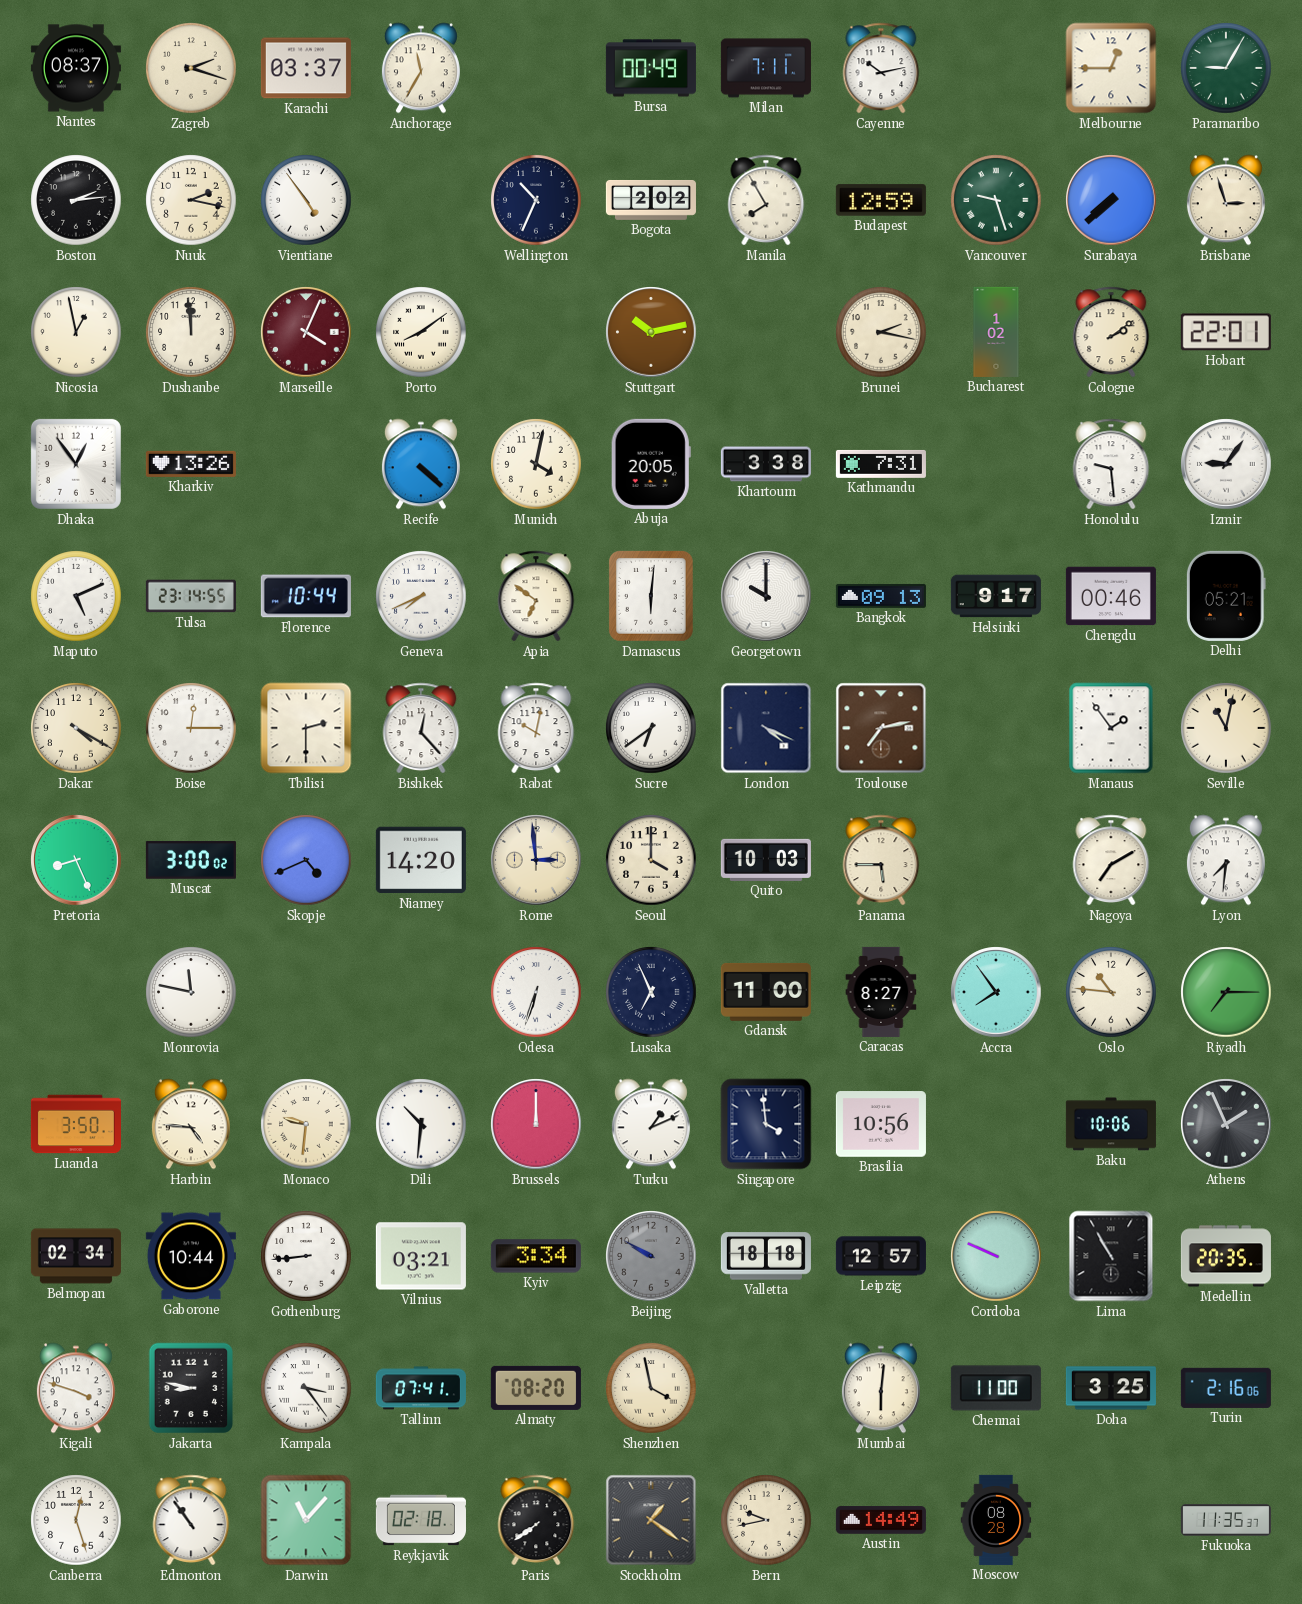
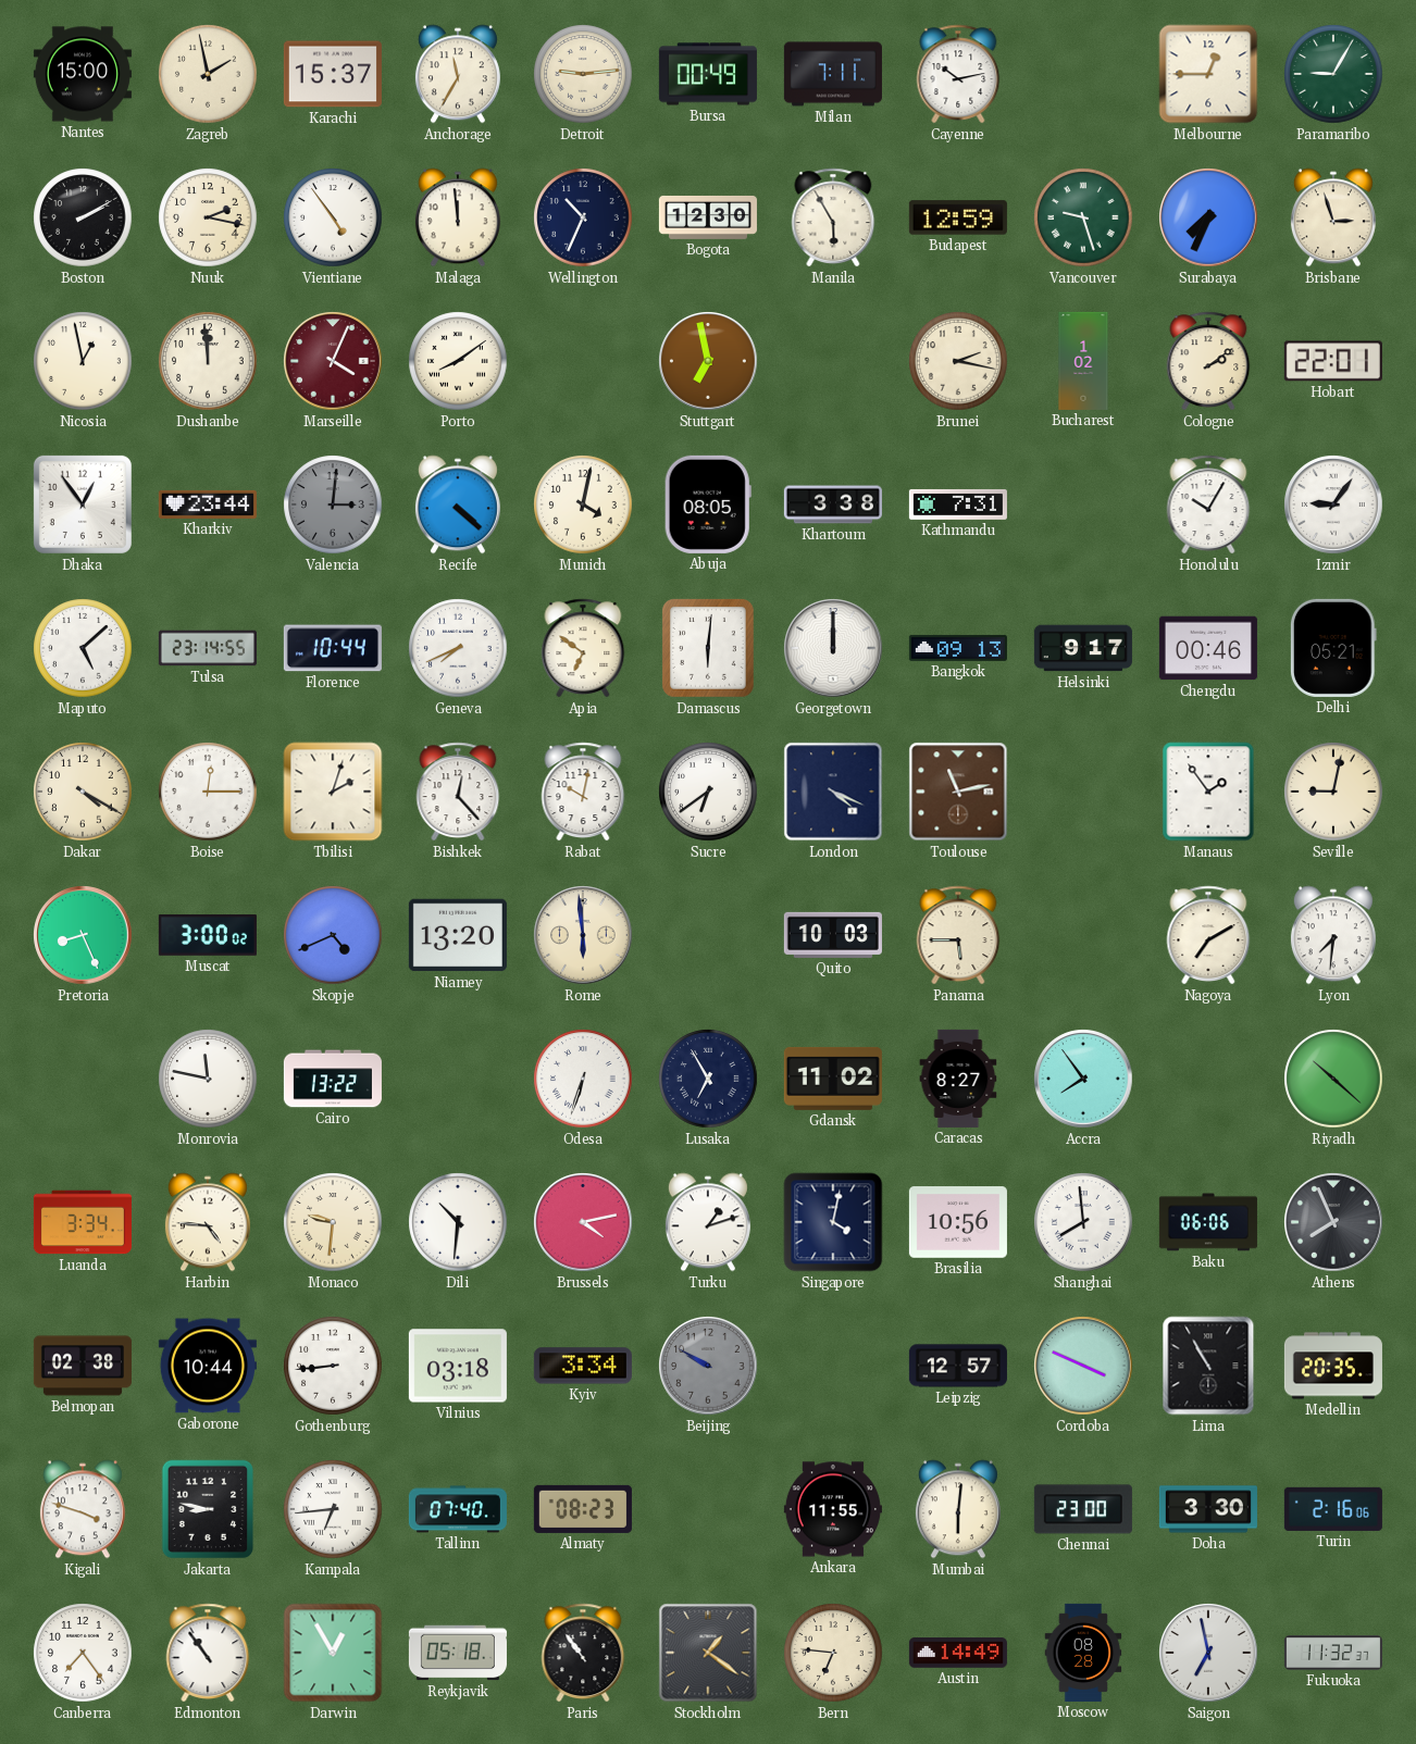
Nantes: 08:37 -> 15:00
Zagreb: 2:18 -> 1:58
Karachi: 03:37 -> 15:37
Detroit: none -> 9:14
Boston: 2:14 -> 2:10
Malaga: none -> 11:59
Bogota: 2:02 -> 12:30
Manila: 7:55 -> 5:55
Surabaya: 7:38 -> 7:34
Stuttgart: 10:13 -> 6:58
Kharkiv: 13:26 -> 23:44
Valencia: none -> 3:01
Abuja: 20:05 -> 08:05
Honolulu: 9:29 -> 10:05
Maputo: 5:11 -> 5:08
Georgetown: 10:00 -> 12:00
Tbilisi: 2:30 -> 2:03
Toulouse: 7:13 -> 11:13
Seville: 11:02 -> 9:02
Niamey: 14:20 -> 13:20
Rome: 2:59 -> 5:59
Seoul: 4:00 -> none
Cairo: none -> 13:22
Lusaka: 6:56 -> 6:55
Gdansk: 11:00 -> 11:02
Oslo: 10:46 -> none
Riyadh: 7:15 -> 10:22
Luanda: 3:50 -> 3:34
Brussels: 12:00 -> 4:13
Turku: 1:11 -> 1:12
Singapore: 3:59 -> 4:02
Shanghai: none -> 7:59
Baku: 10:06 -> 06:06
Athens: 1:56 -> 7:56
Belmopan: 02:34 -> 02:38
Vilnius: 03:21 -> 03:18
Valletta: 18:18 -> none
Cordoba: 9:49 -> 3:49
Kampala: 3:24 -> 6:44
Tallinn: 07:41 -> 07:40
Almaty: 08:20 -> 08:23
Shenzhen: 3:58 -> none
Ankara: none -> 11:55
Chennai: 11:00 -> 23:00
Doha: 3:25 -> 3:30
Canberra: 12:27 -> 7:24
Darwin: 11:07 -> 12:55
Reykjavik: 02:18 -> 05:18
Paris: 7:39 -> 10:54
Bern: 9:43 -> 6:46
Saigon: none -> 6:58
Fukuoka: 11:35 -> 11:32
